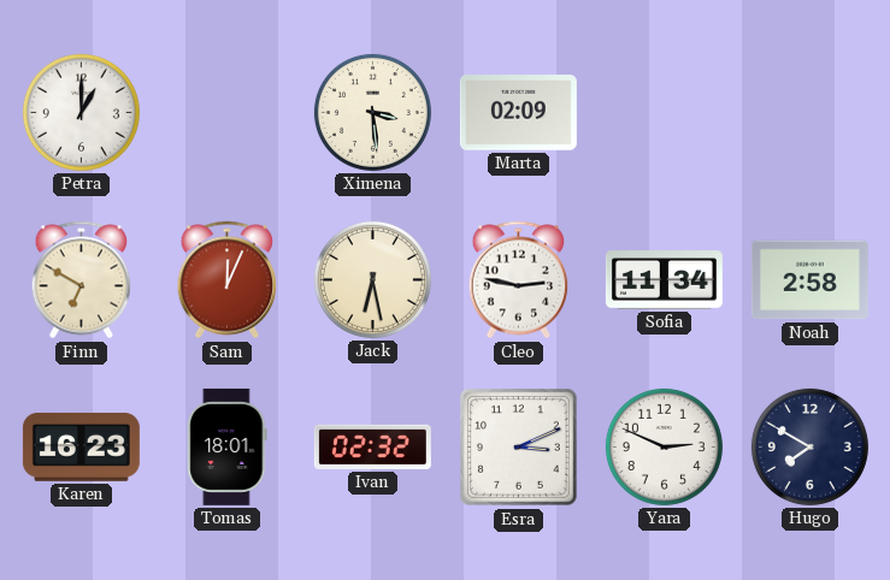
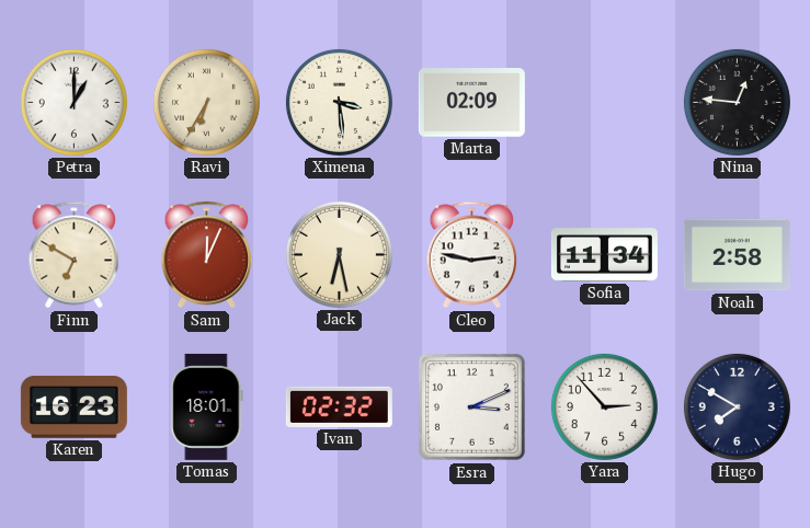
Ravi: none -> 6:35
Nina: none -> 12:46
Yara: 2:49 -> 2:53
